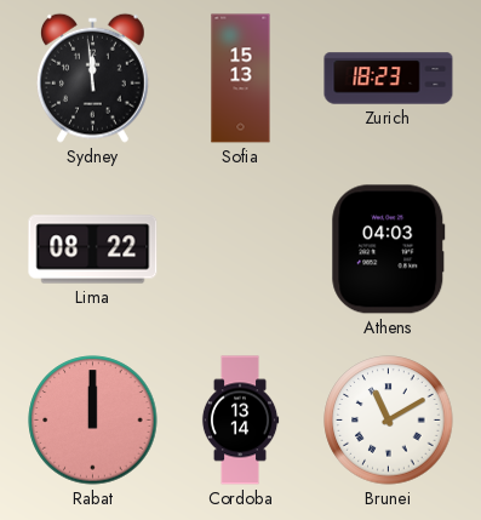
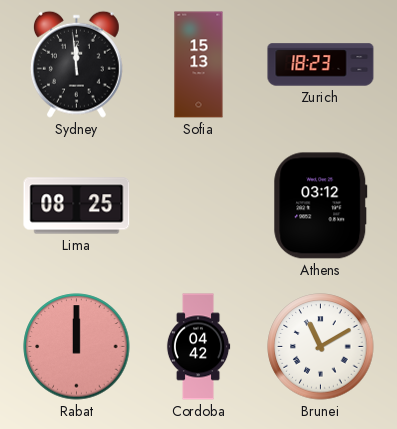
Lima: 08:22 -> 08:25
Athens: 04:03 -> 03:12
Cordoba: 13:14 -> 04:42
